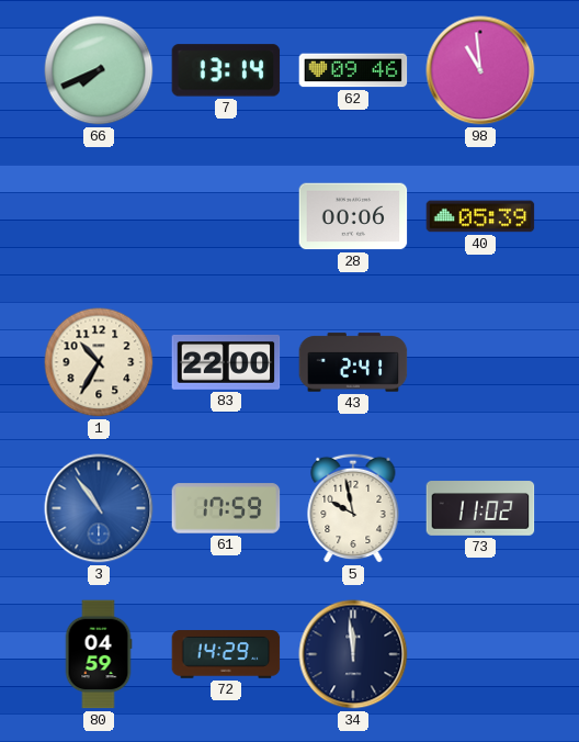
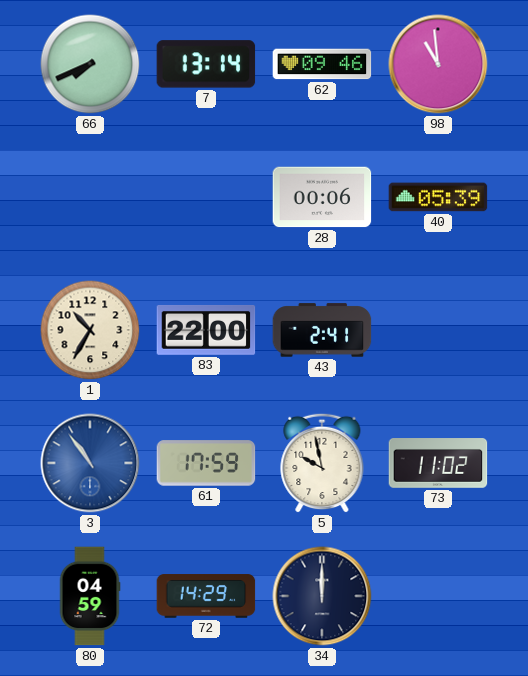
34: 11:59 -> 12:00
